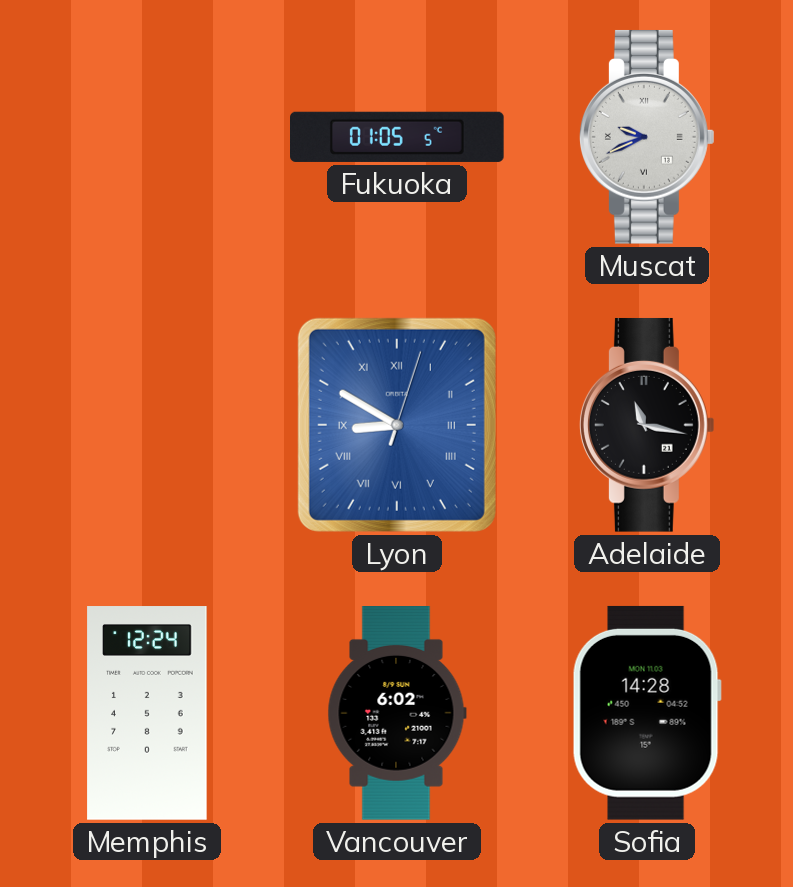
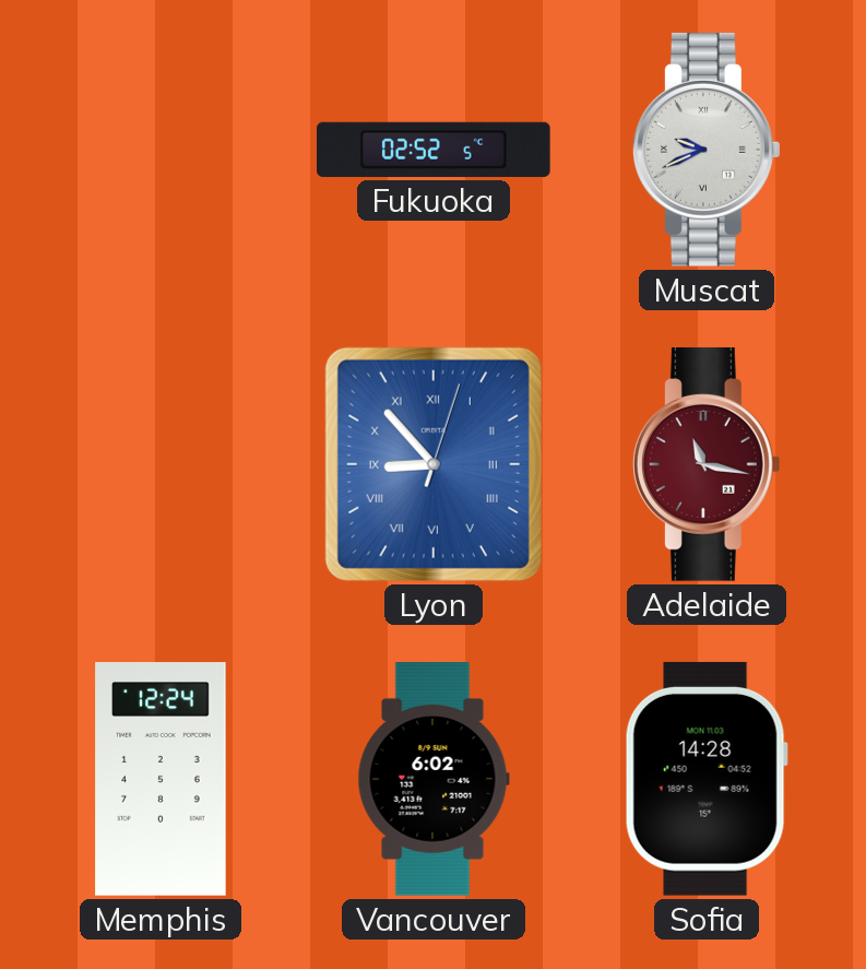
Fukuoka: 01:05 -> 02:52
Lyon: 8:50 -> 8:53
Adelaide dial: black -> burgundy
